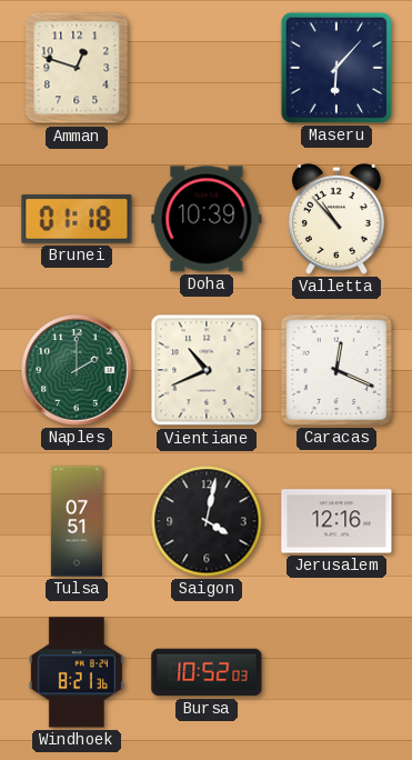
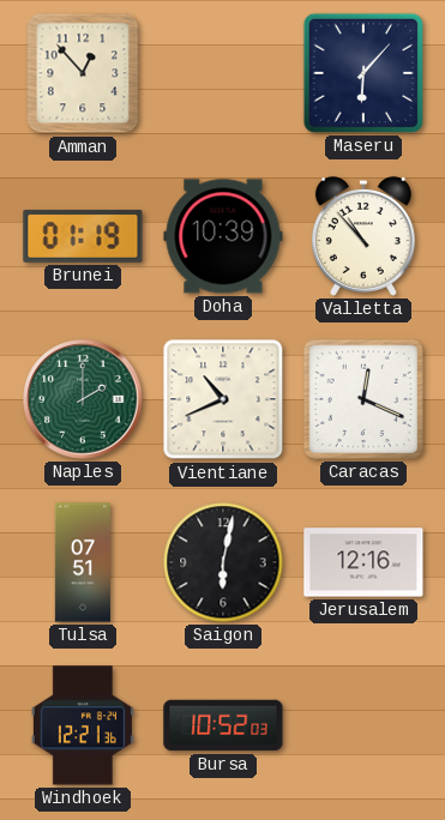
Amman: 12:48 -> 12:53
Brunei: 01:18 -> 01:19
Saigon: 4:02 -> 6:02
Windhoek: 8:21 -> 12:21
